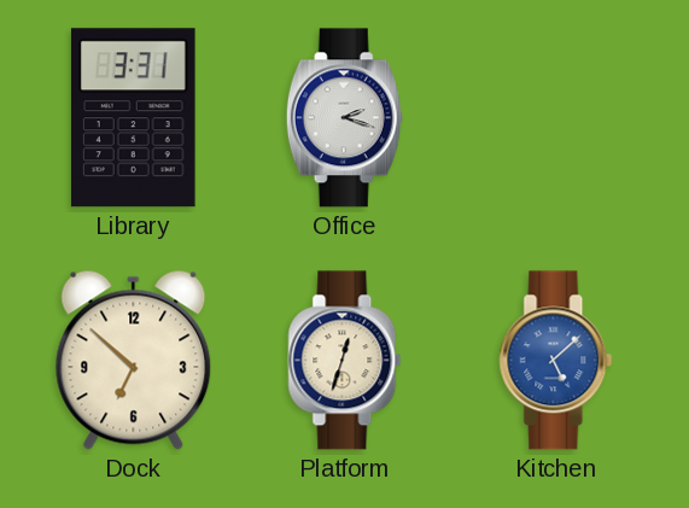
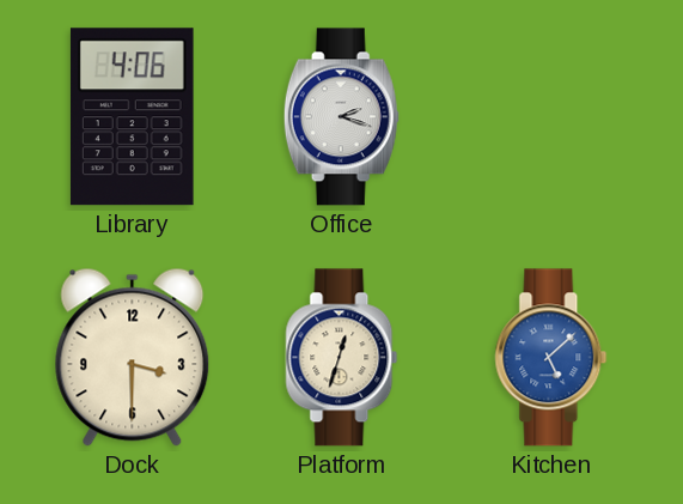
Library: 3:31 -> 4:06
Dock: 6:52 -> 3:30
